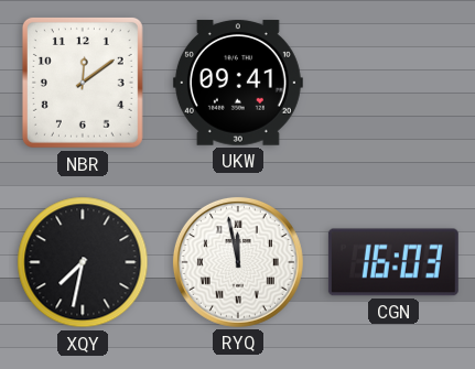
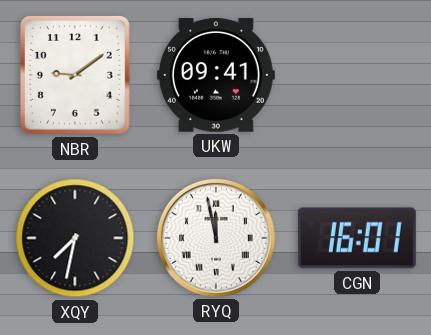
NBR: 12:09 -> 9:09
CGN: 16:03 -> 16:01
